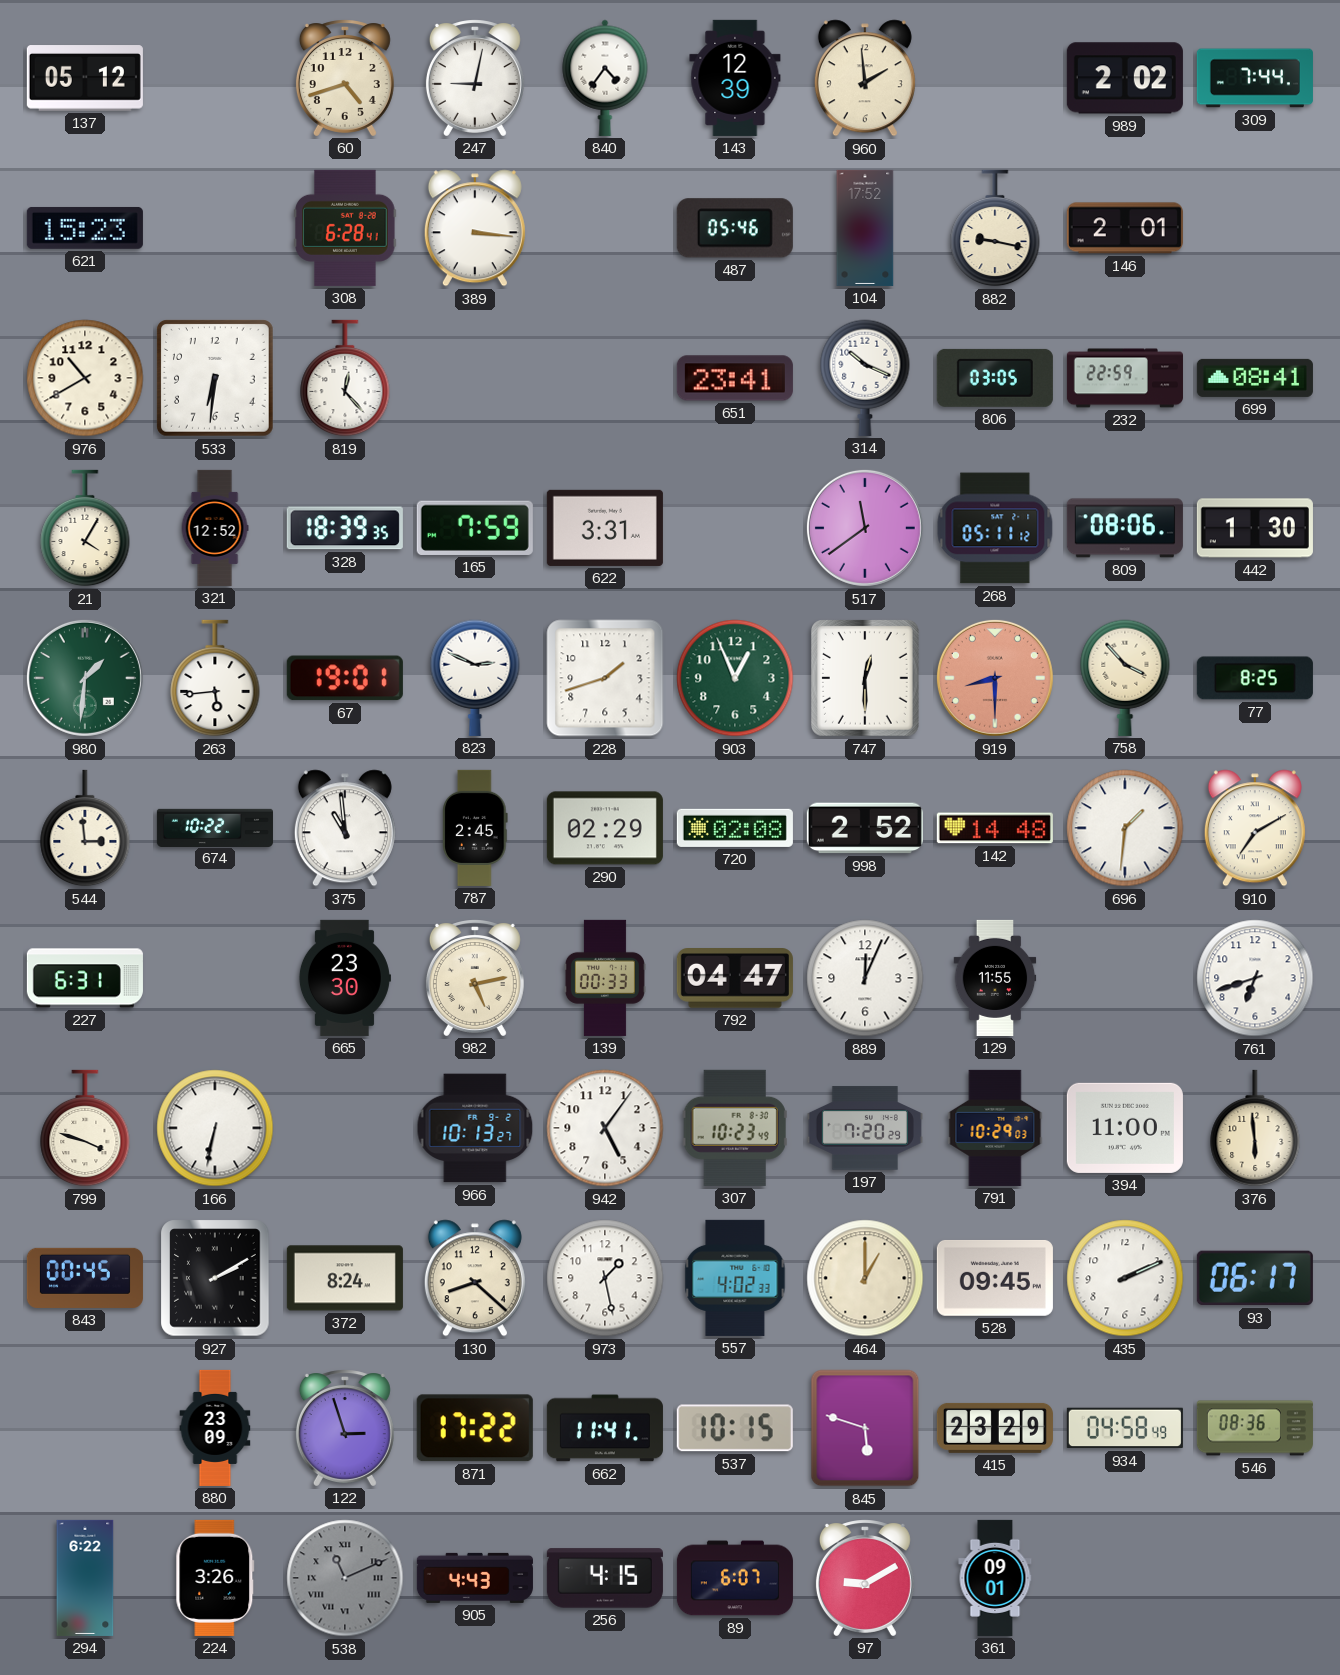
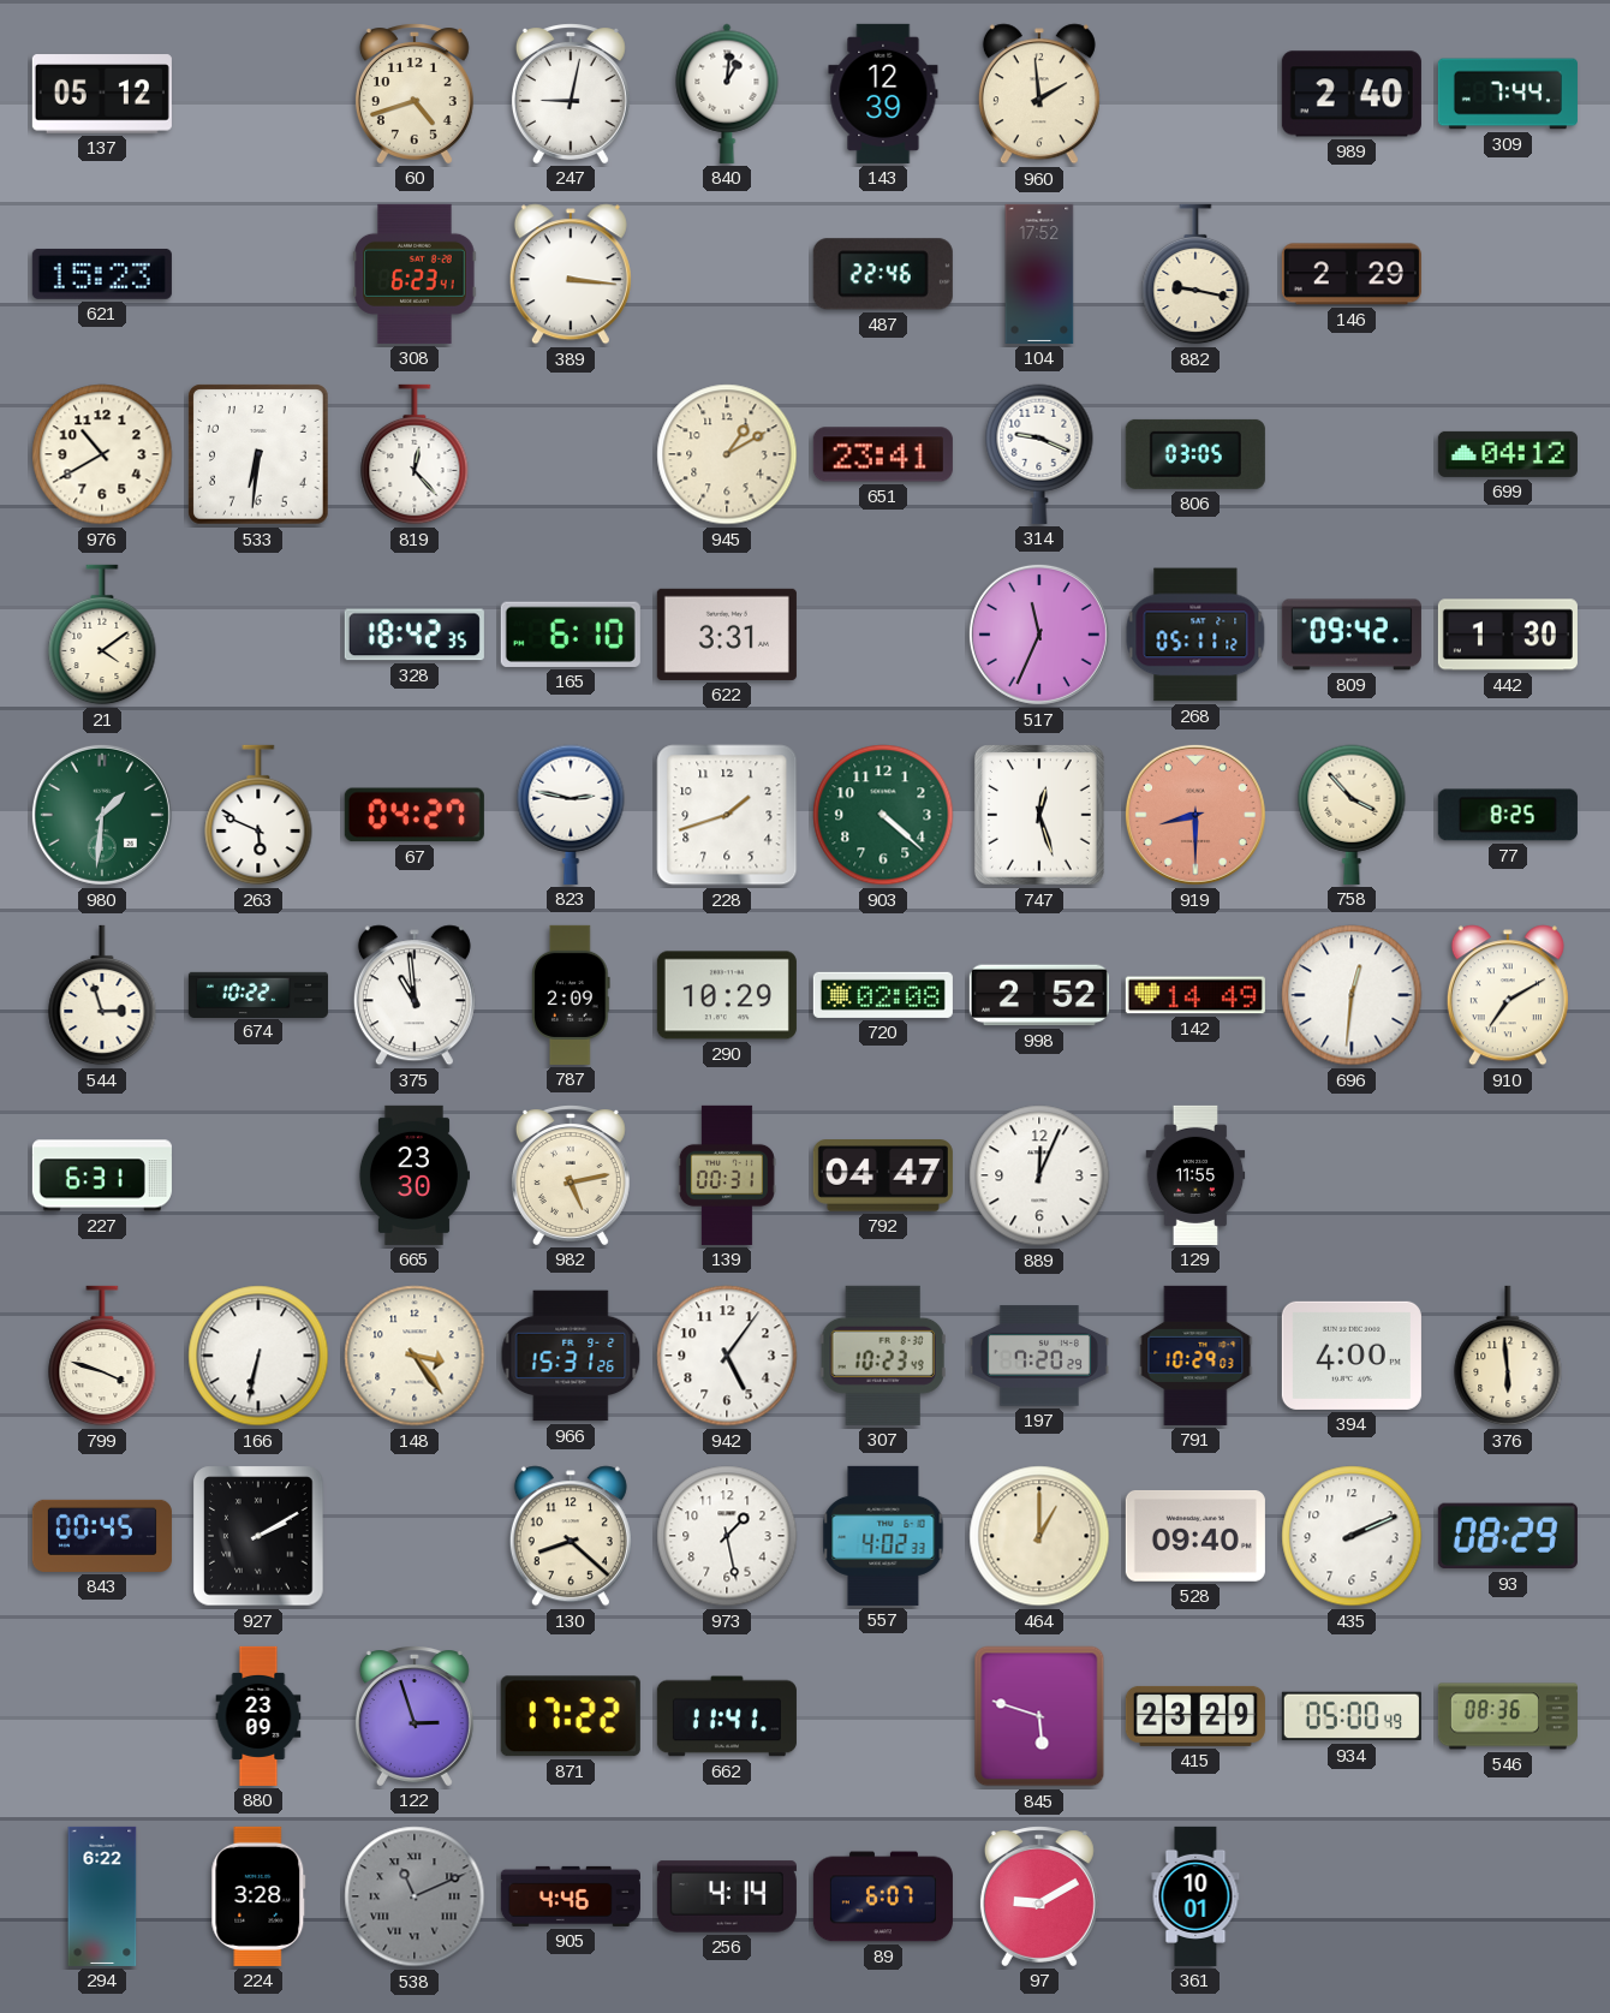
840: 4:36 -> 1:01
989: 2:02 -> 2:40
308: 6:28 -> 6:23
487: 05:46 -> 22:46
146: 2:01 -> 2:29
945: none -> 1:10
314: 10:19 -> 9:19
232: 22:59 -> none
699: 08:41 -> 04:12
21: 4:05 -> 4:09
321: 12:52 -> none
328: 18:39 -> 18:42
165: 7:59 -> 6:10
517: 11:39 -> 11:34
809: 08:06 -> 09:42
263: 5:44 -> 5:49
67: 19:01 -> 04:27
823: 2:49 -> 2:47
903: 12:56 -> 4:22
747: 12:30 -> 12:27
544: 2:59 -> 2:57
787: 2:45 -> 2:09
290: 02:29 -> 10:29
142: 14:48 -> 14:49
696: 1:31 -> 12:31
139: 00:33 -> 00:31
761: 6:42 -> none
148: none -> 3:24
966: 10:13 -> 15:31
394: 11:00 -> 4:00
372: 8:24 -> none
528: 09:45 -> 09:40
93: 06:17 -> 08:29
537: 10:15 -> none
934: 04:58 -> 05:00
224: 3:26 -> 3:28
905: 4:43 -> 4:46
256: 4:15 -> 4:14
361: 09:01 -> 10:01
